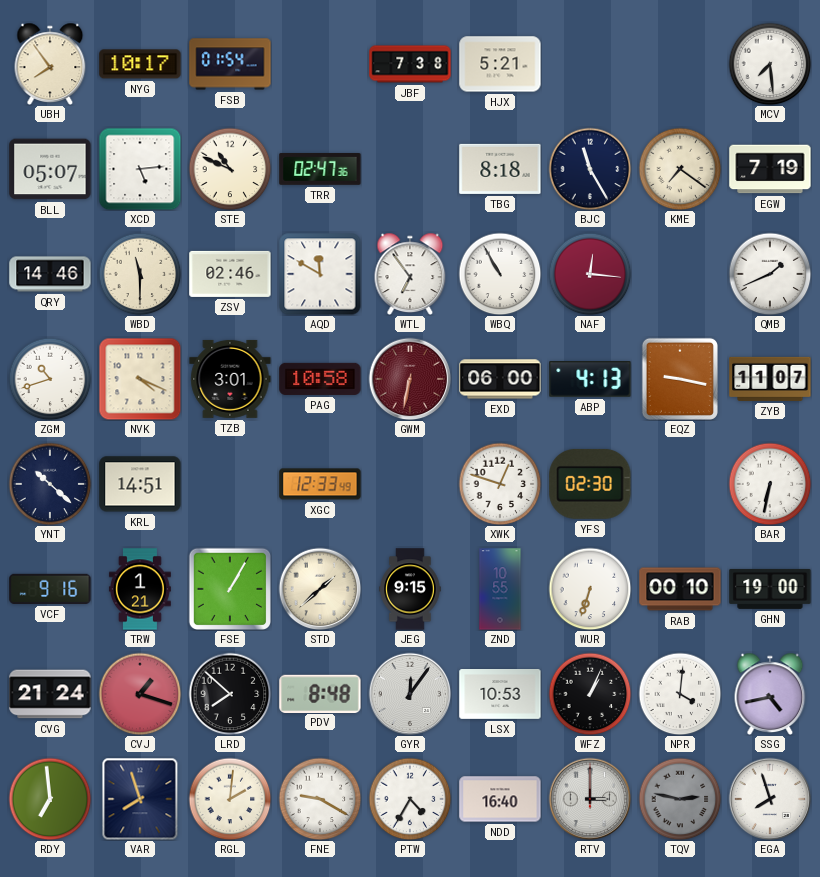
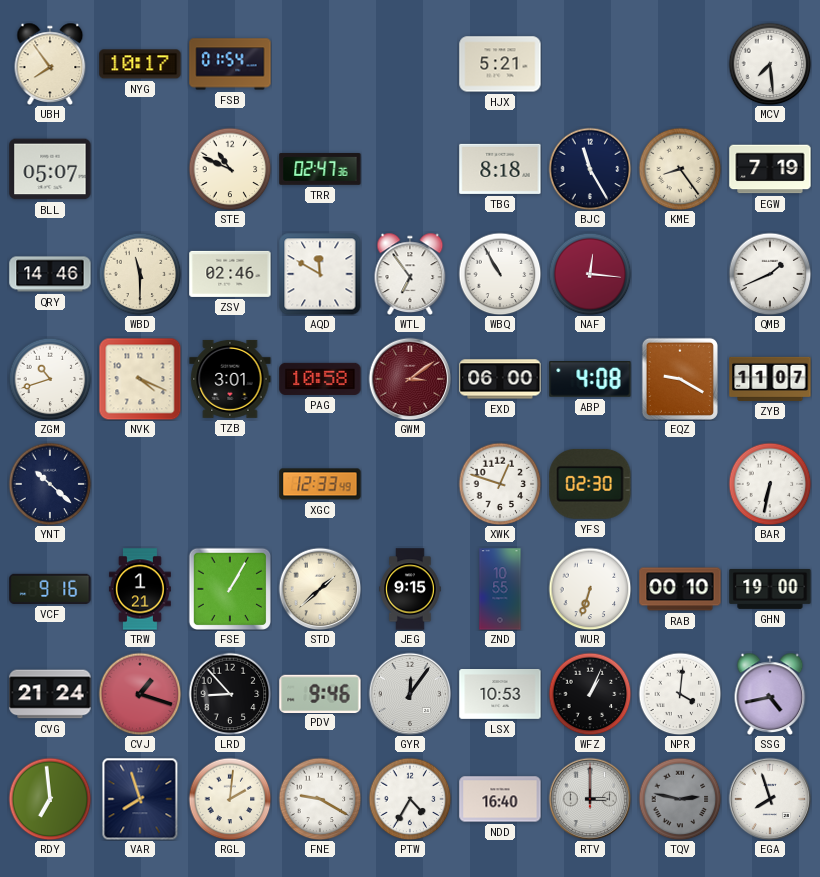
JBF: 7:38 -> none
XCD: 5:14 -> none
KME: 7:21 -> 8:24
GWM: 6:32 -> 3:09
ABP: 4:13 -> 4:08
EQZ: 9:17 -> 9:20
KRL: 14:51 -> none
LRD: 7:52 -> 8:53
PDV: 8:48 -> 9:46
